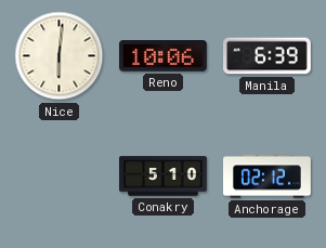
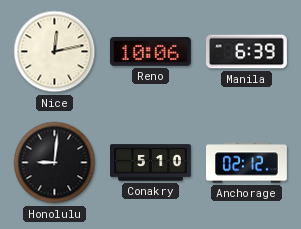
Nice: 6:01 -> 12:13
Honolulu: none -> 9:01
